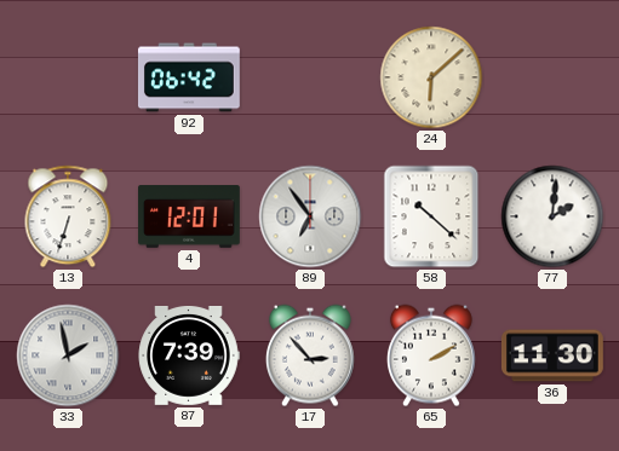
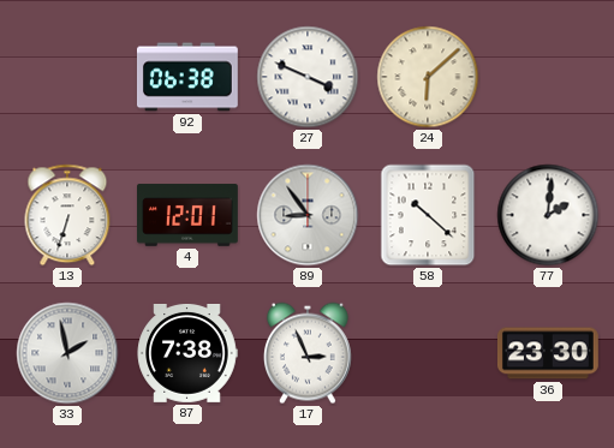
92: 06:42 -> 06:38
27: none -> 3:49
89: 6:54 -> 8:54
87: 7:39 -> 7:38
17: 2:53 -> 2:56
65: 2:10 -> none
36: 11:30 -> 23:30
